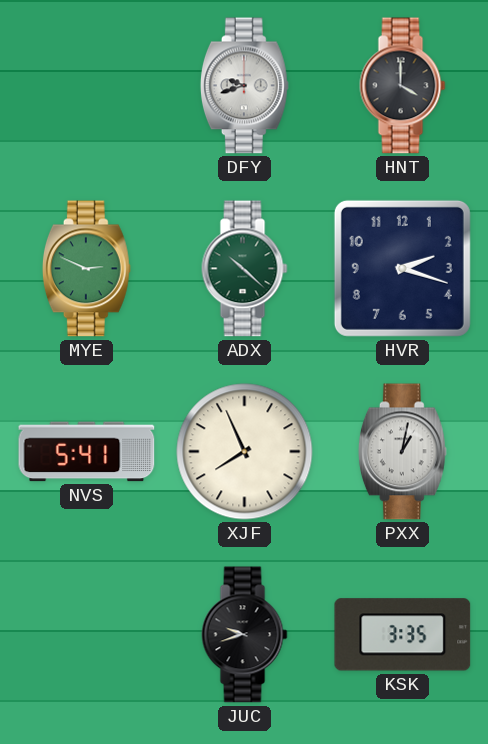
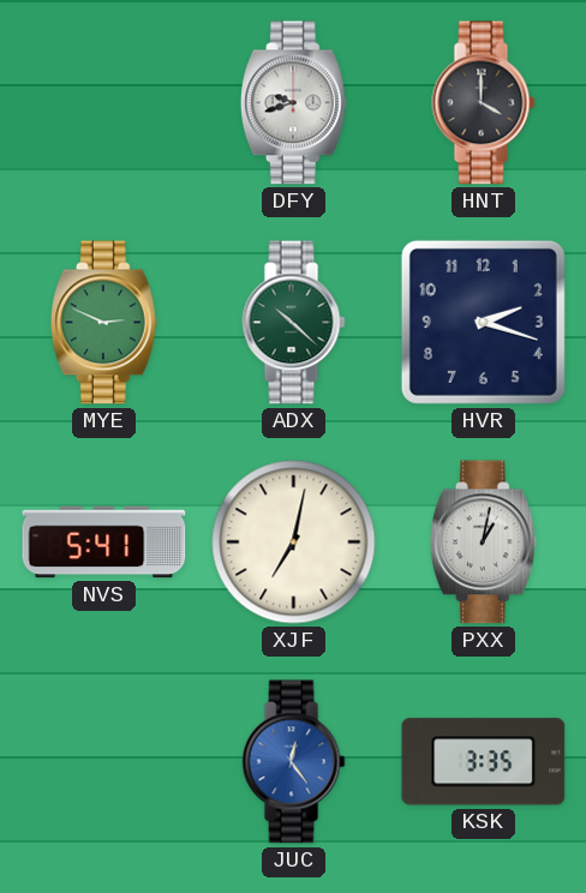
XJF: 7:56 -> 7:02
JUC: 9:42 -> 12:24
JUC dial: black -> blue
